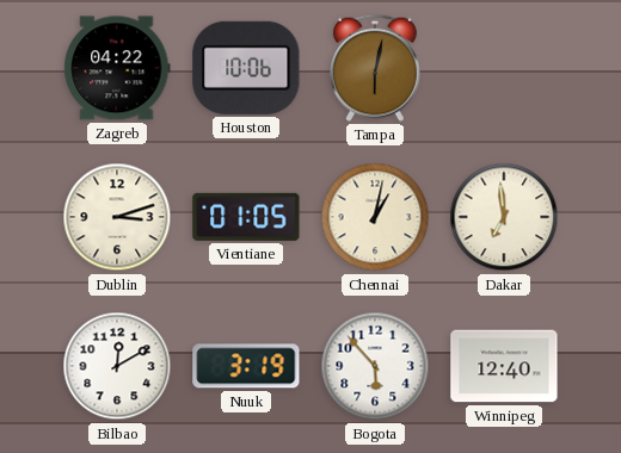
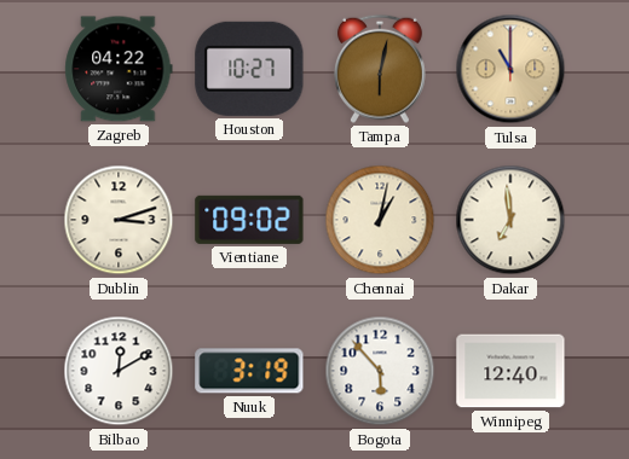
Houston: 10:06 -> 10:27
Tulsa: none -> 11:00
Vientiane: 01:05 -> 09:02
